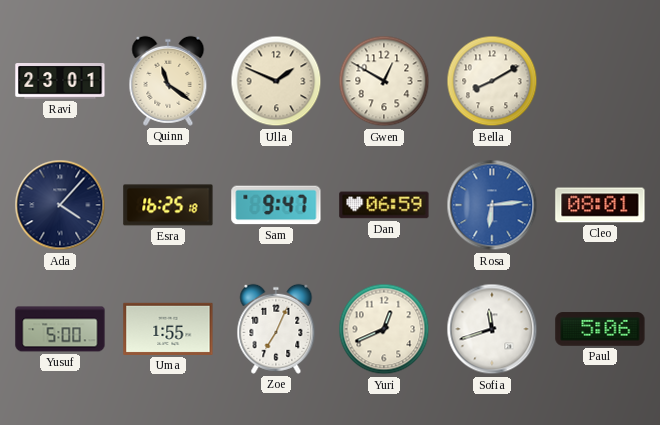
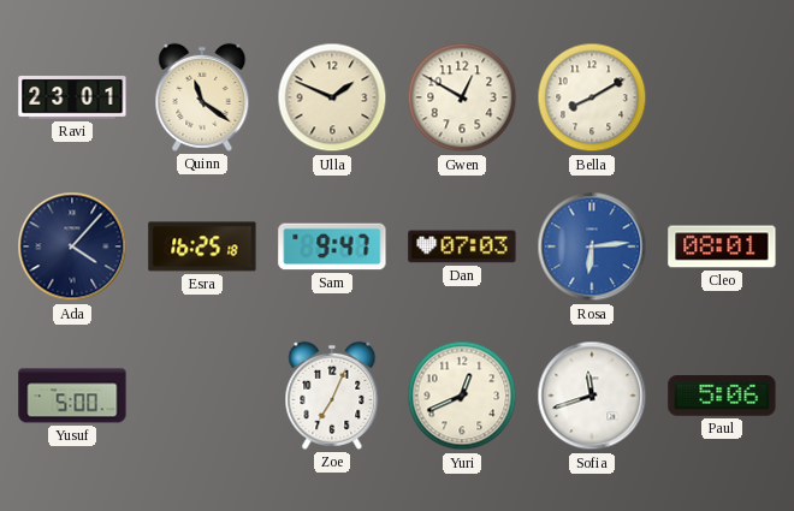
Dan: 06:59 -> 07:03
Uma: 1:55 -> none
